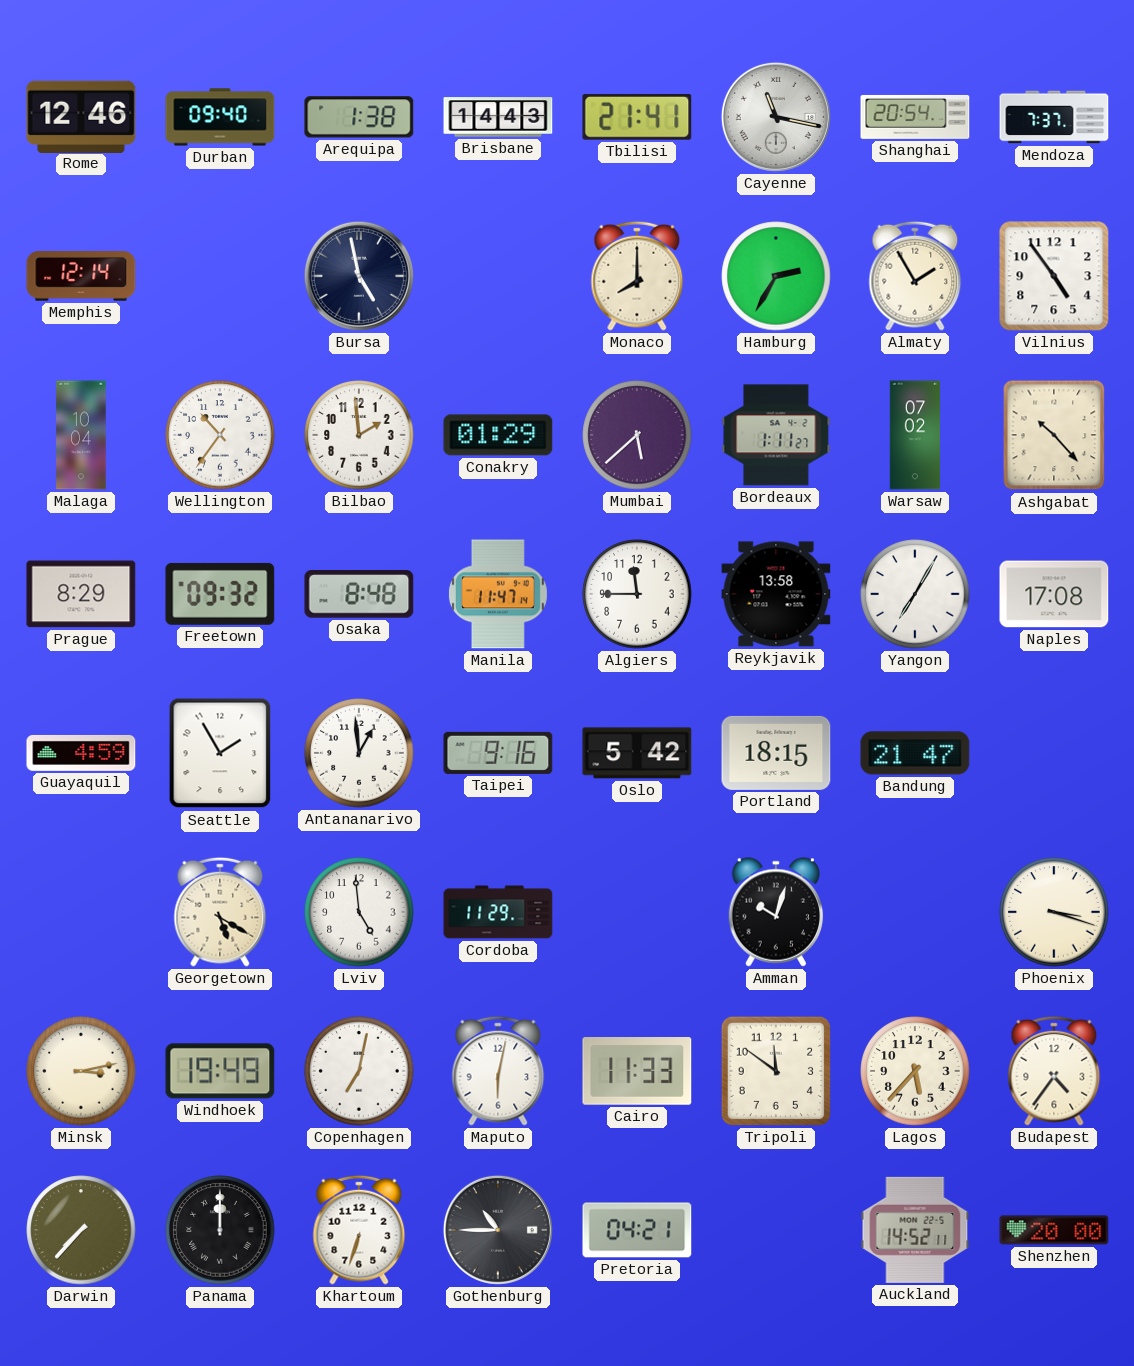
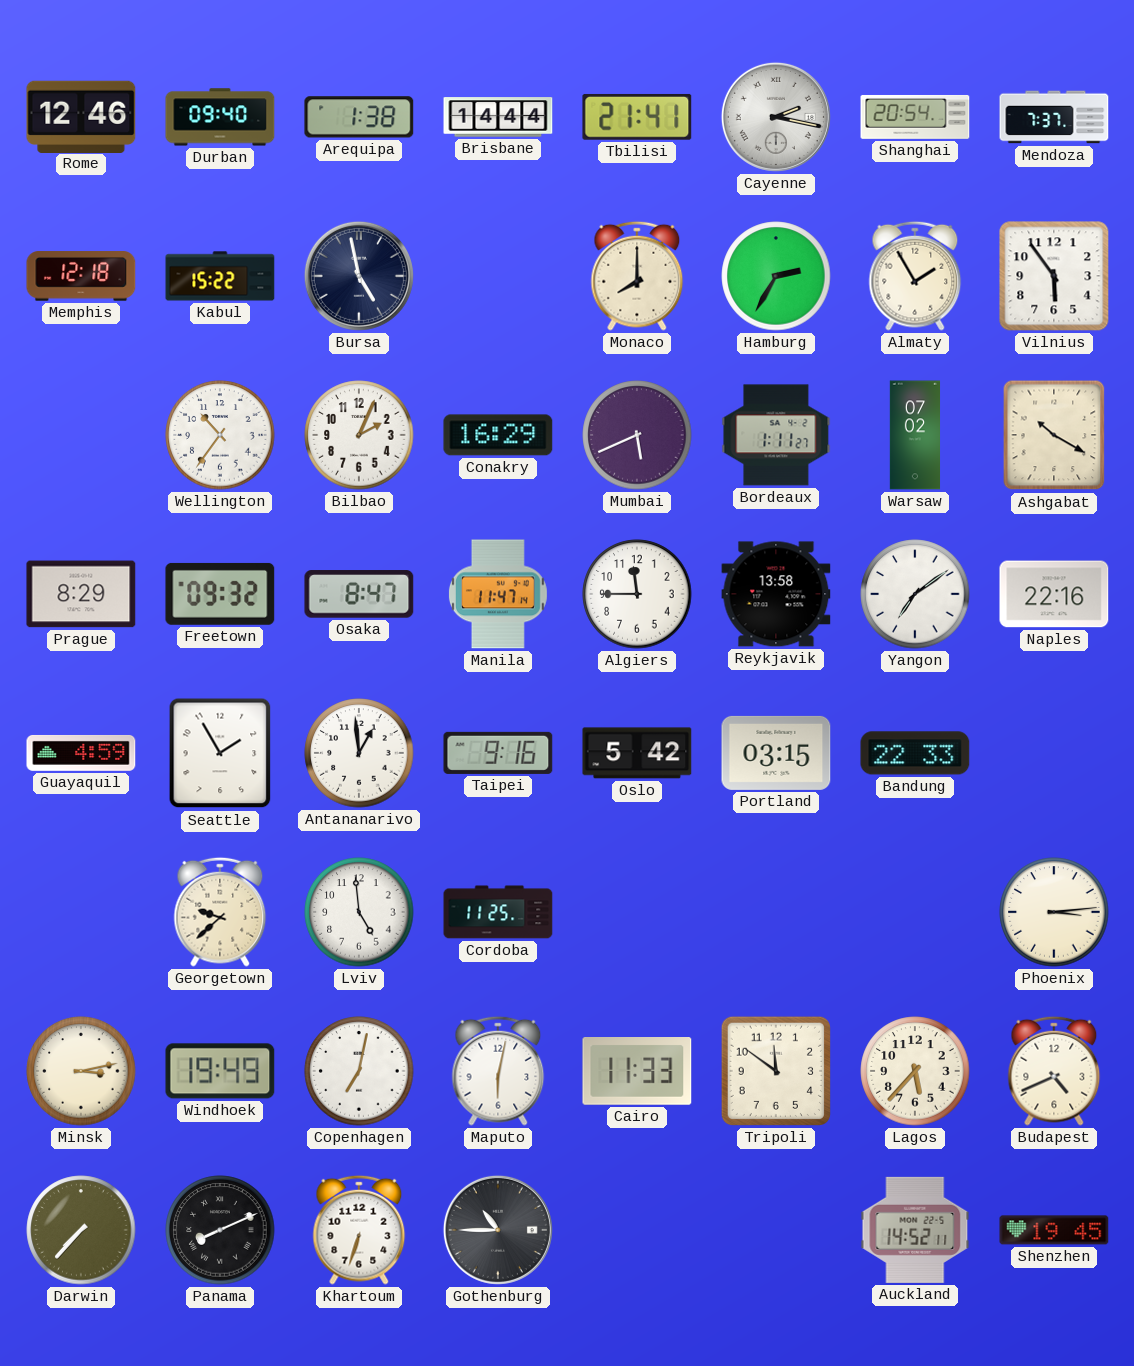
Brisbane: 14:43 -> 14:44
Cayenne: 11:17 -> 2:17
Memphis: 12:14 -> 12:18
Kabul: none -> 15:22
Vilnius: 4:54 -> 5:54
Malaga: 10:04 -> none
Bilbao: 1:59 -> 2:04
Conakry: 01:29 -> 16:29
Mumbai: 5:38 -> 5:41
Ashgabat: 10:23 -> 10:20
Osaka: 8:48 -> 8:47
Yangon: 7:05 -> 7:09
Naples: 17:08 -> 22:16
Portland: 18:15 -> 03:15
Bandung: 21:47 -> 22:33
Georgetown: 5:20 -> 9:38
Cordoba: 11:29 -> 11:25
Amman: 10:03 -> none
Phoenix: 3:18 -> 3:14
Budapest: 4:36 -> 4:41
Panama: 12:00 -> 8:11
Pretoria: 04:21 -> none
Shenzhen: 20:00 -> 19:45
